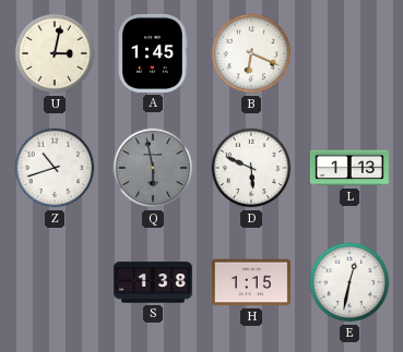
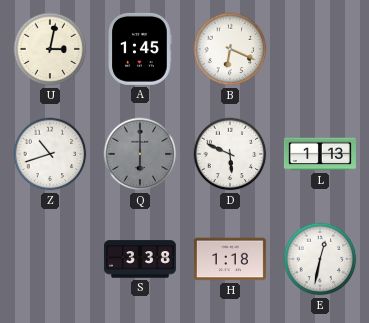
Q: 5:58 -> 6:00
S: 1:38 -> 3:38
H: 1:15 -> 1:18
